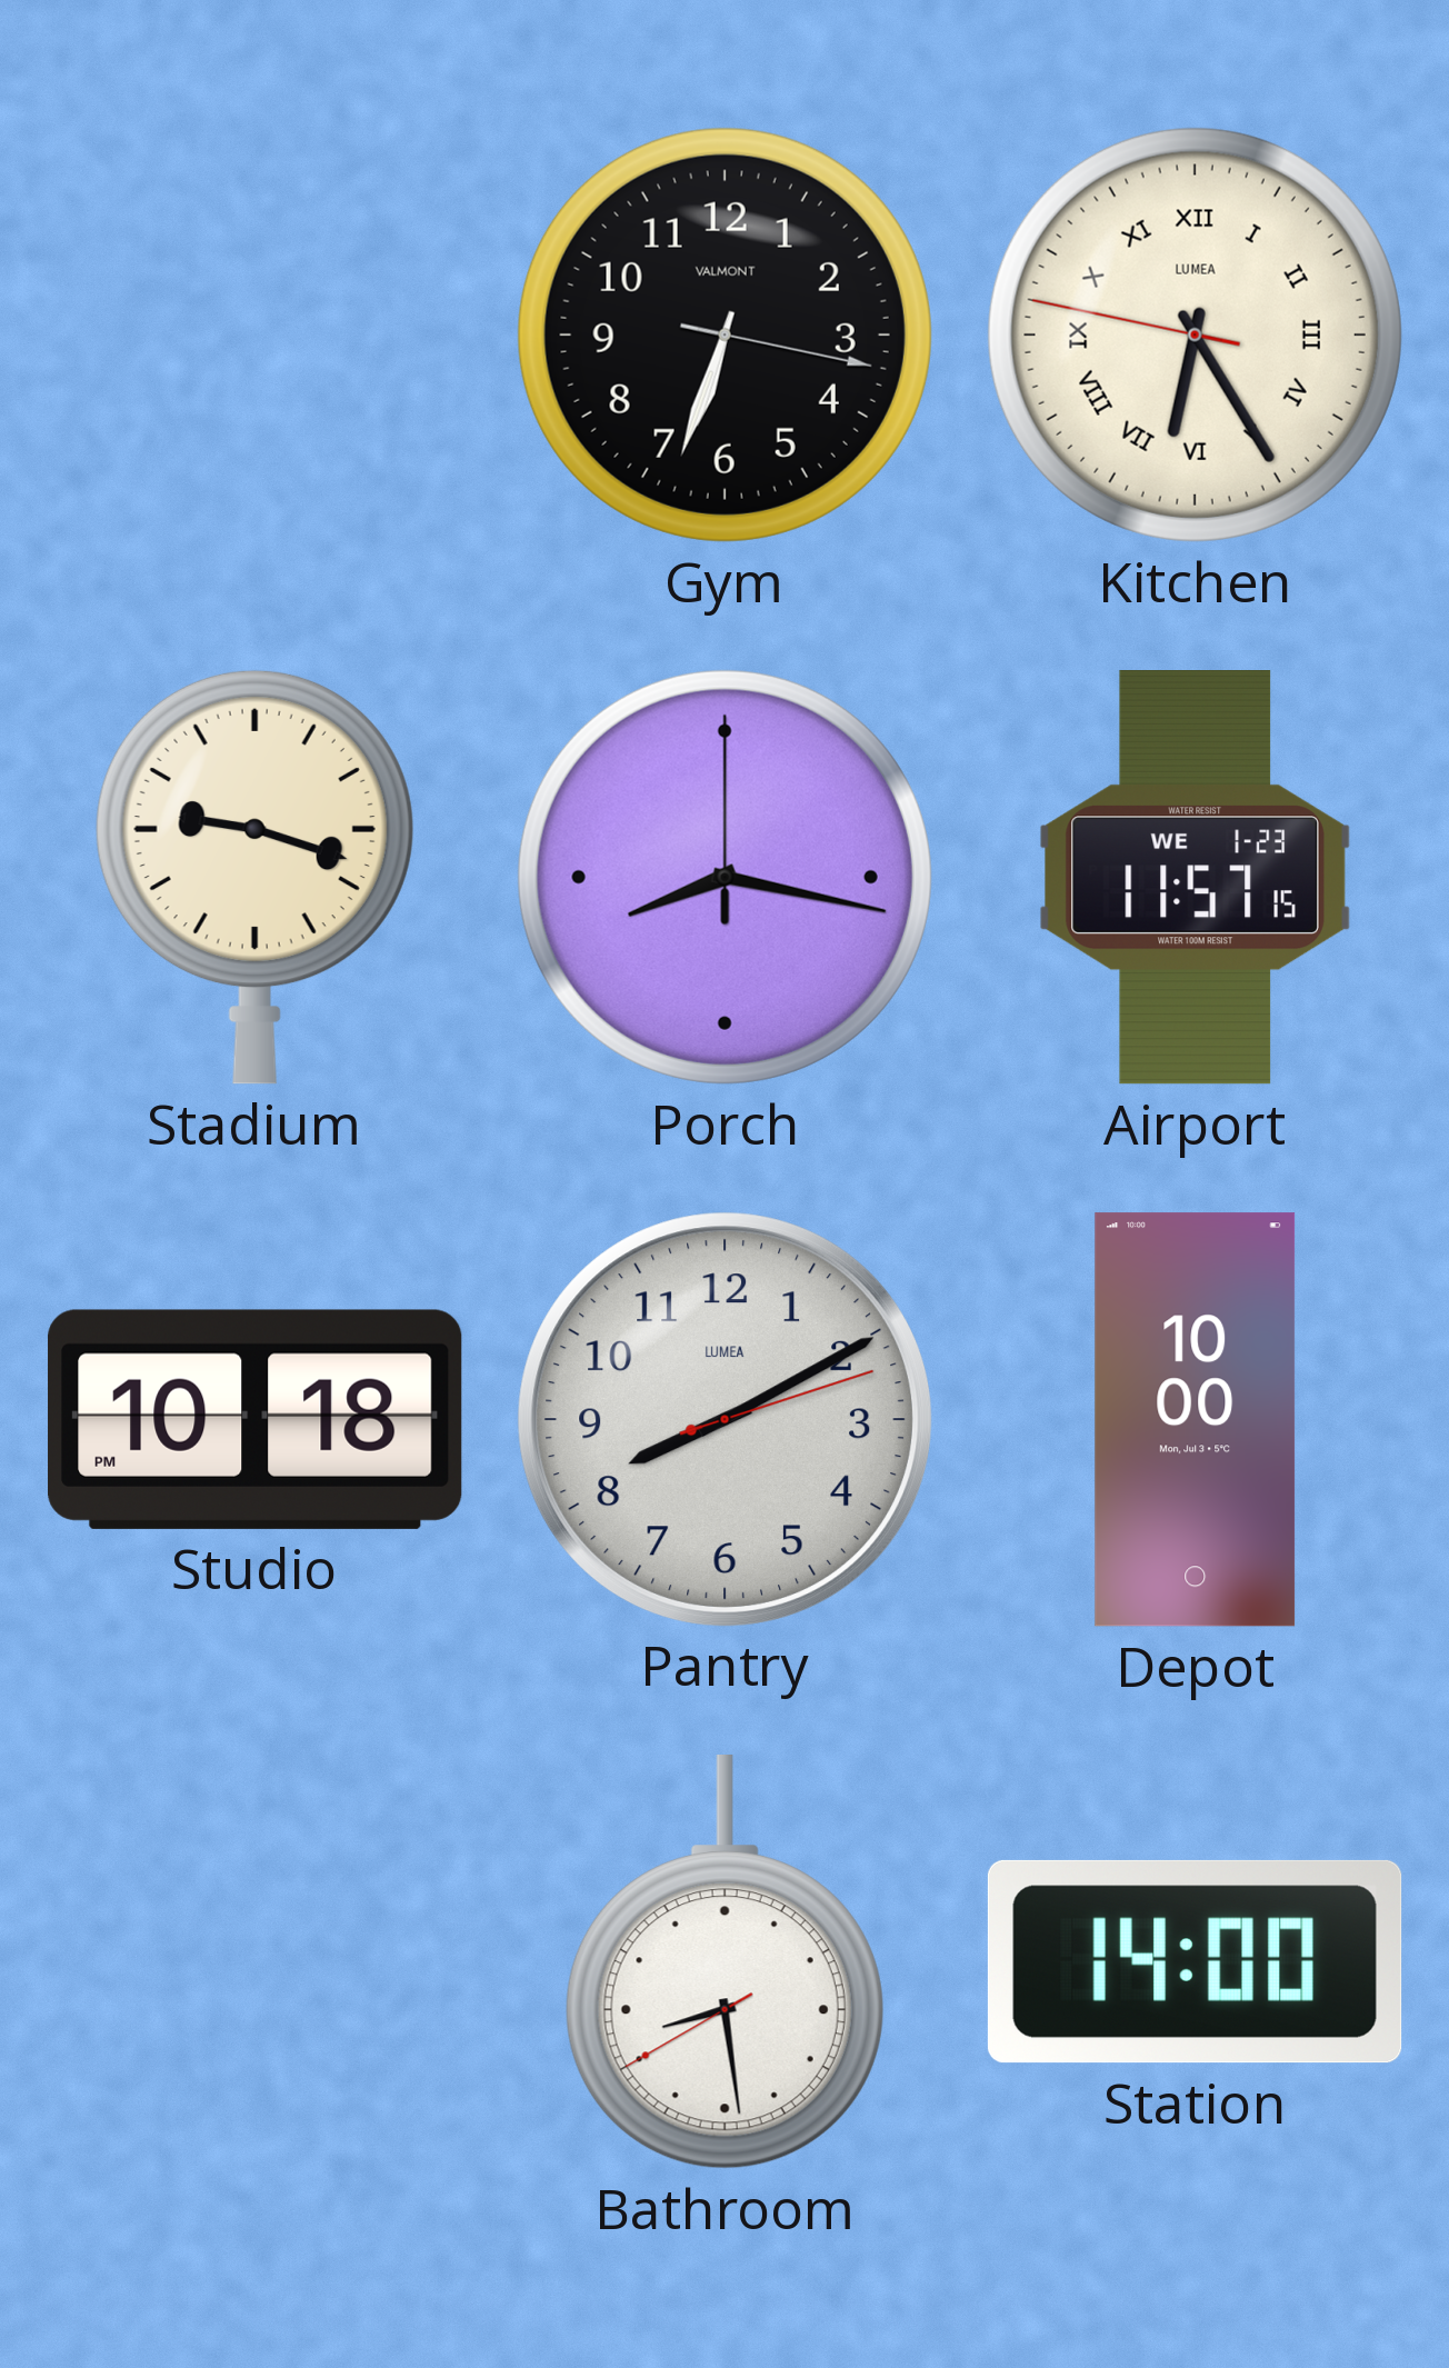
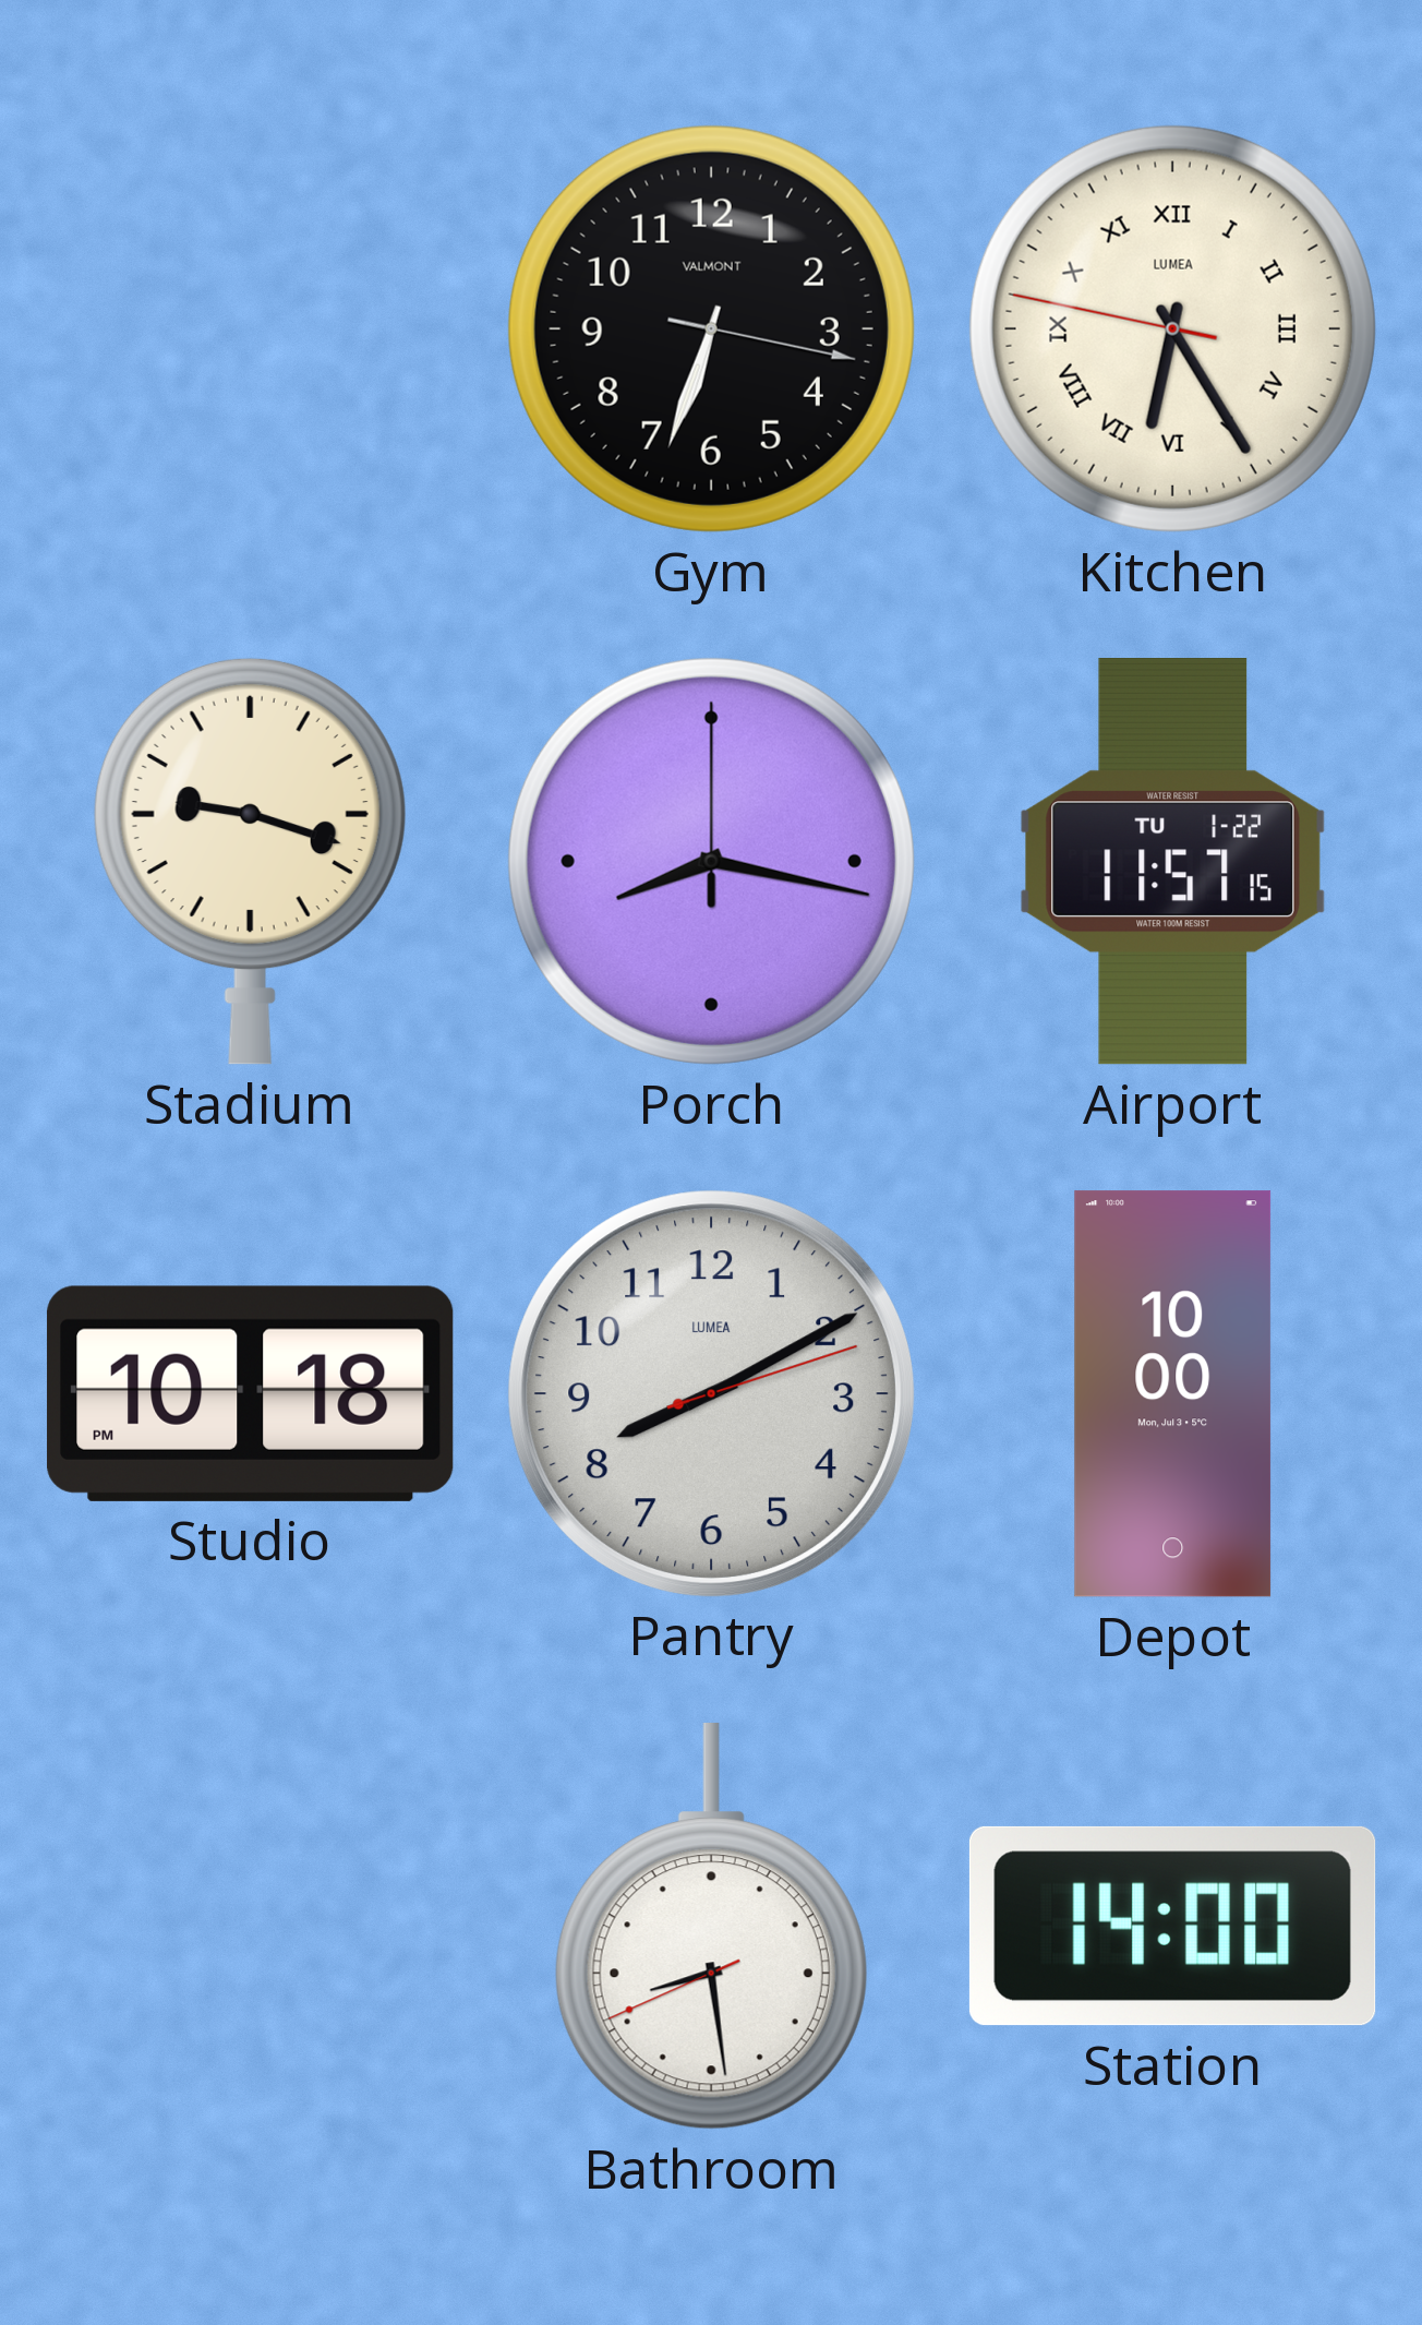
Airport date: WE 1-23 -> TU 1-22
Bathroom: 8:28:40 -> 8:28:41
